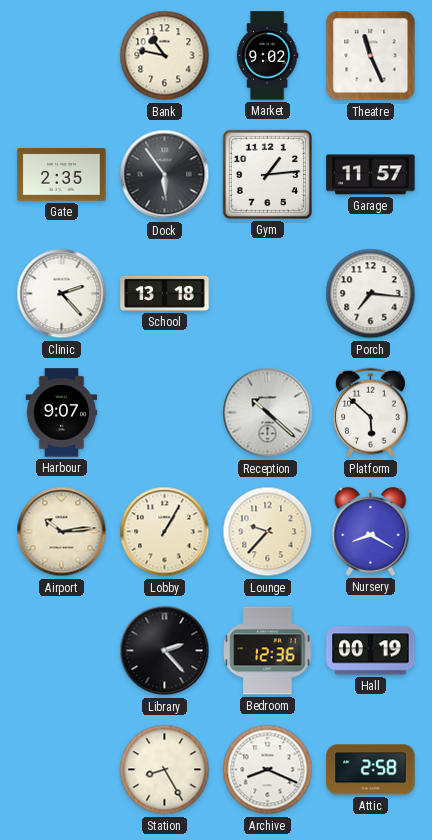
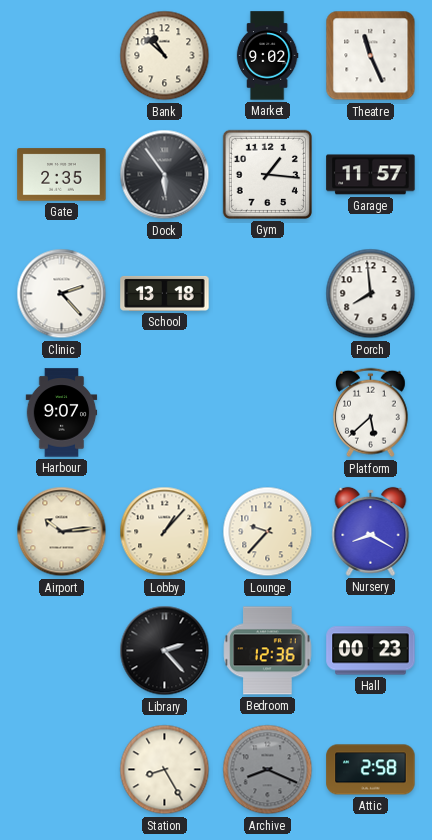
Bank: 10:47 -> 10:52
Gym: 1:14 -> 1:16
Porch: 7:16 -> 7:59
Reception: 10:22 -> none
Platform: 5:52 -> 5:38
Lobby: 1:05 -> 1:07
Hall: 00:19 -> 00:23
Archive dial: white -> grey
